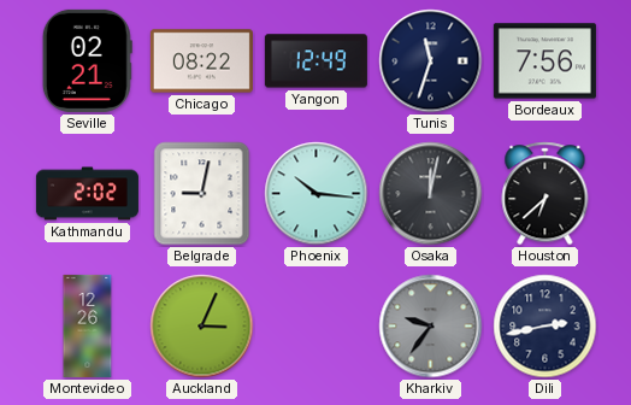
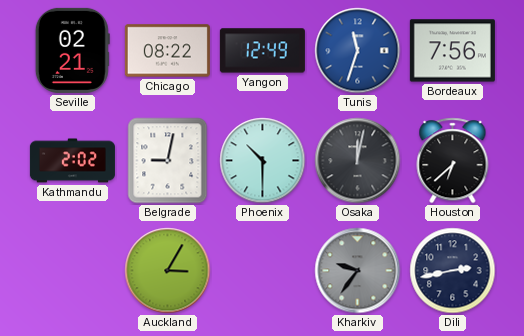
Tunis dial: navy -> blue
Phoenix: 10:16 -> 10:30
Montevideo: 12:26 -> none
Auckland: 3:04 -> 3:05
